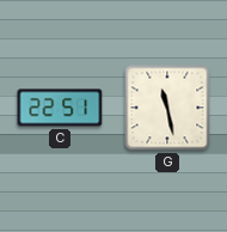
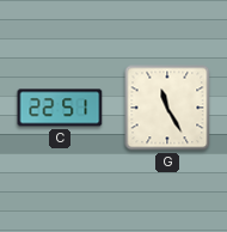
G: 11:28 -> 11:25
